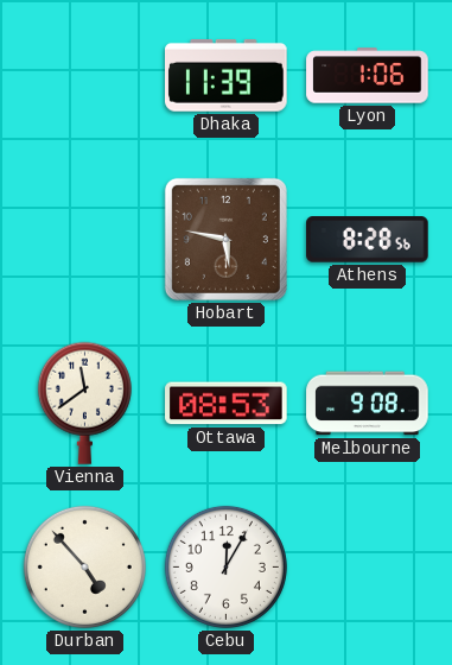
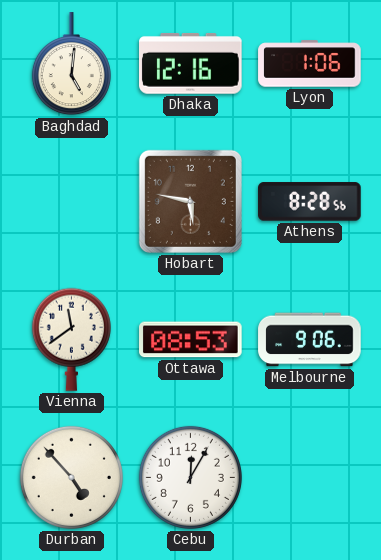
Baghdad: none -> 5:01
Dhaka: 11:39 -> 12:16
Melbourne: 9:08 -> 9:06
